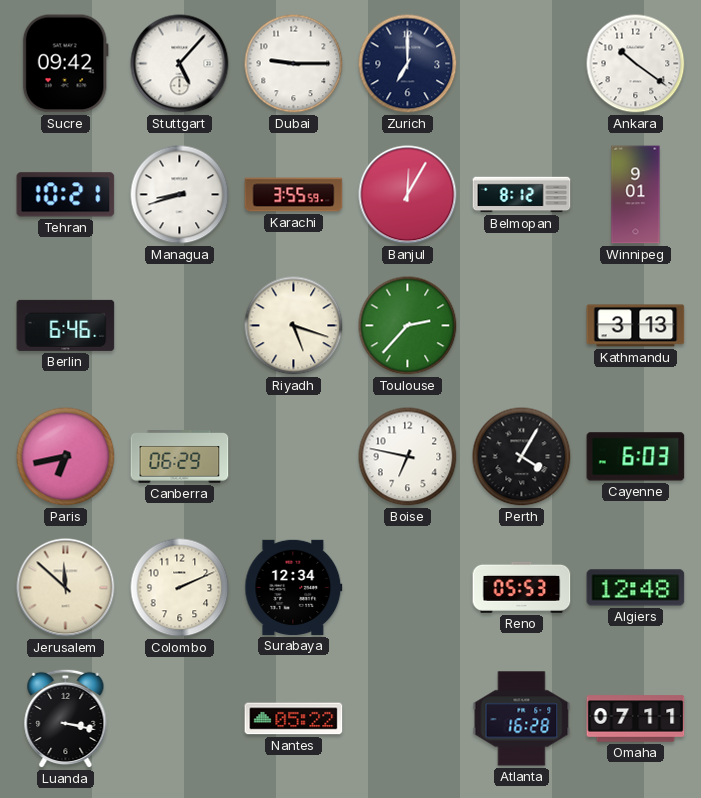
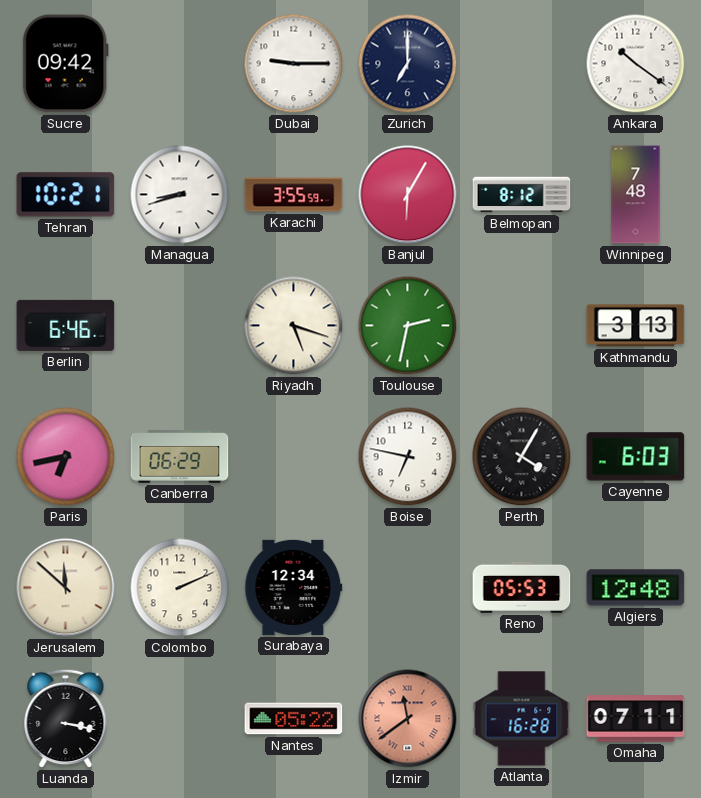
Stuttgart: 5:07 -> none
Banjul: 12:05 -> 6:05
Winnipeg: 9:01 -> 7:48
Toulouse: 2:37 -> 2:32
Izmir: none -> 11:39
